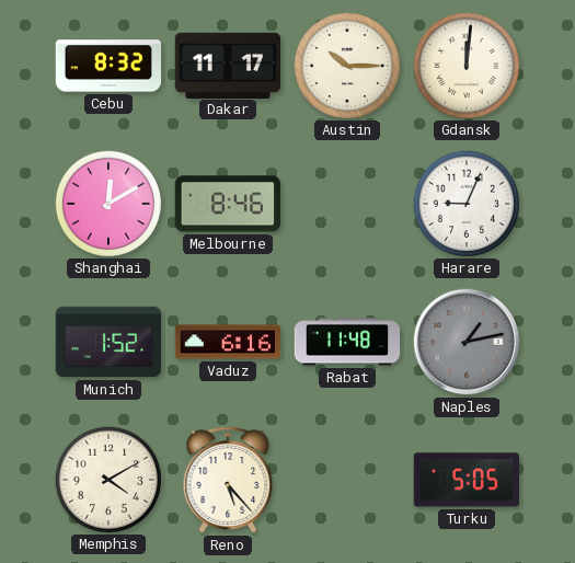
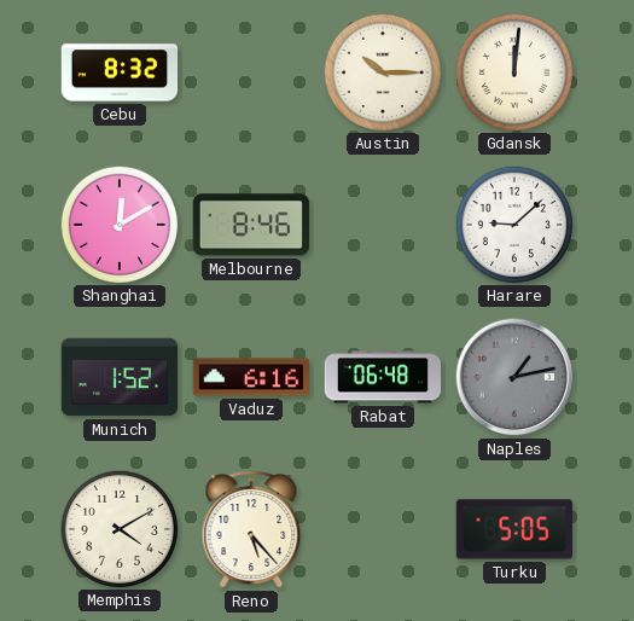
Dakar: 11:17 -> none
Harare: 9:04 -> 9:08
Rabat: 11:48 -> 06:48
